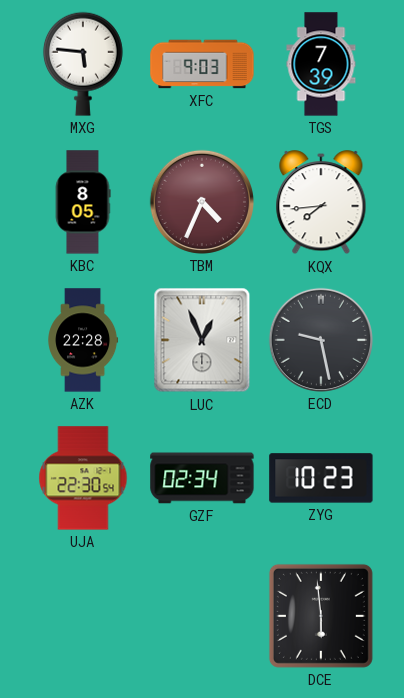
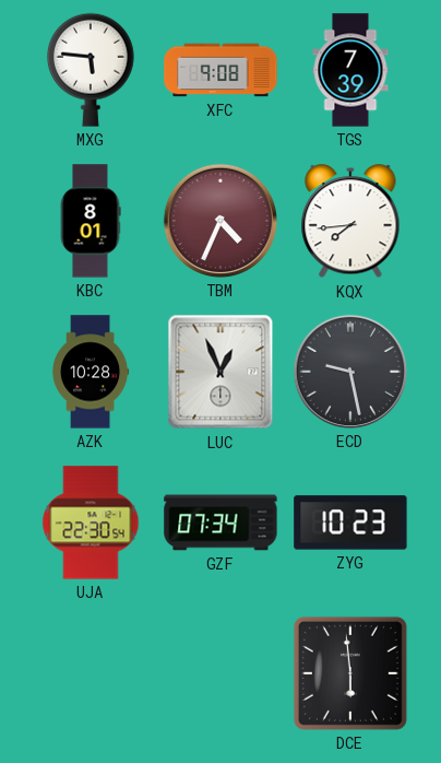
XFC: 9:03 -> 9:08
KBC: 8:05 -> 8:01
AZK: 22:28 -> 10:28
GZF: 02:34 -> 07:34
